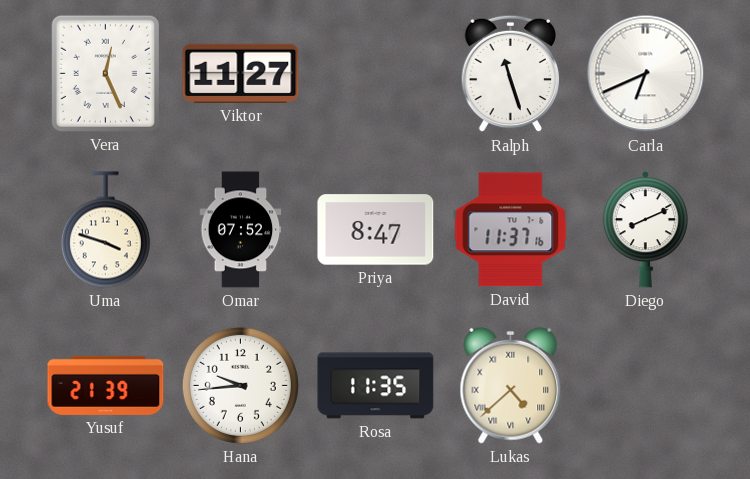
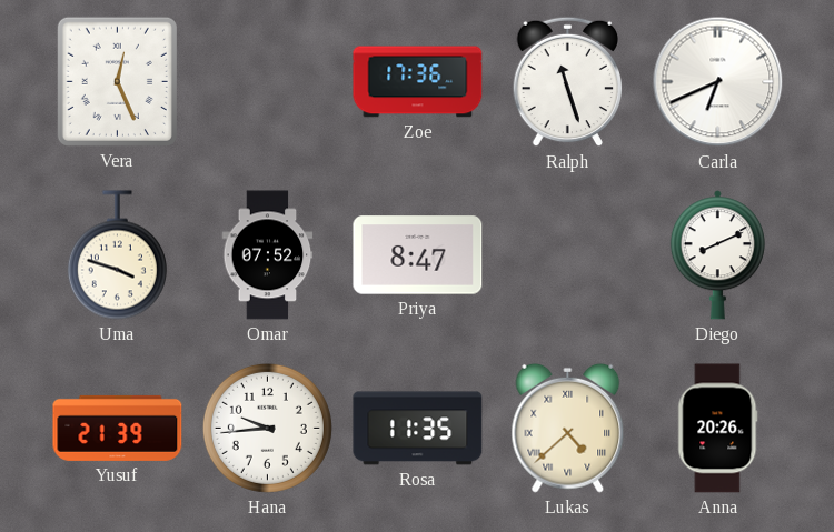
Viktor: 11:27 -> none
Zoe: none -> 17:36
David: 11:37 -> none
Anna: none -> 20:26
